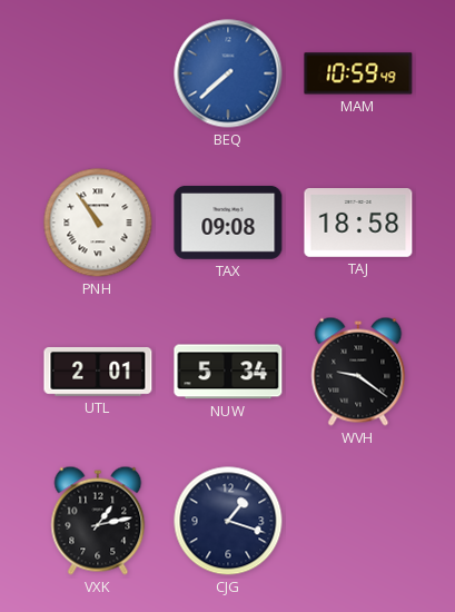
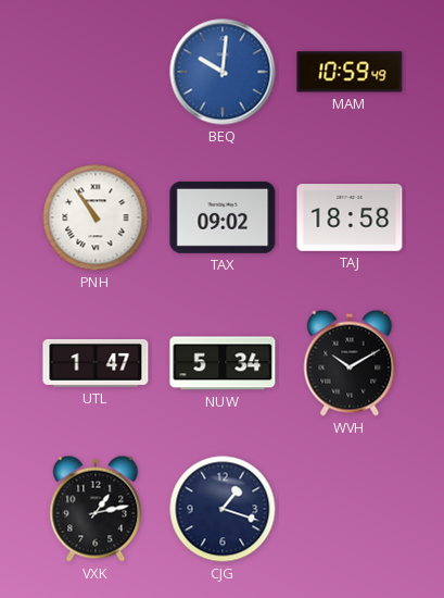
BEQ: 7:38 -> 10:01
TAX: 09:08 -> 09:02
UTL: 2:01 -> 1:47
WVH: 9:21 -> 10:10
